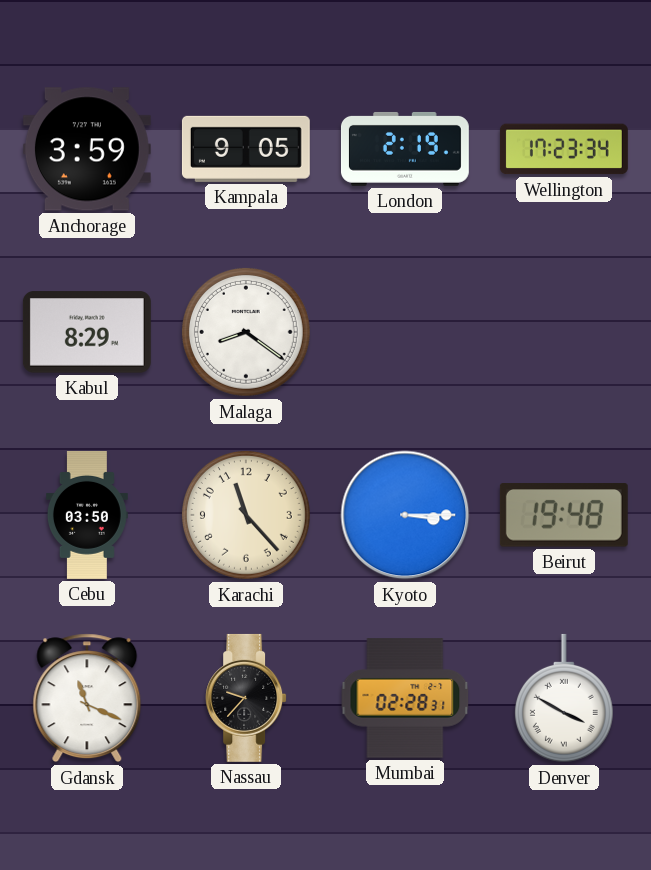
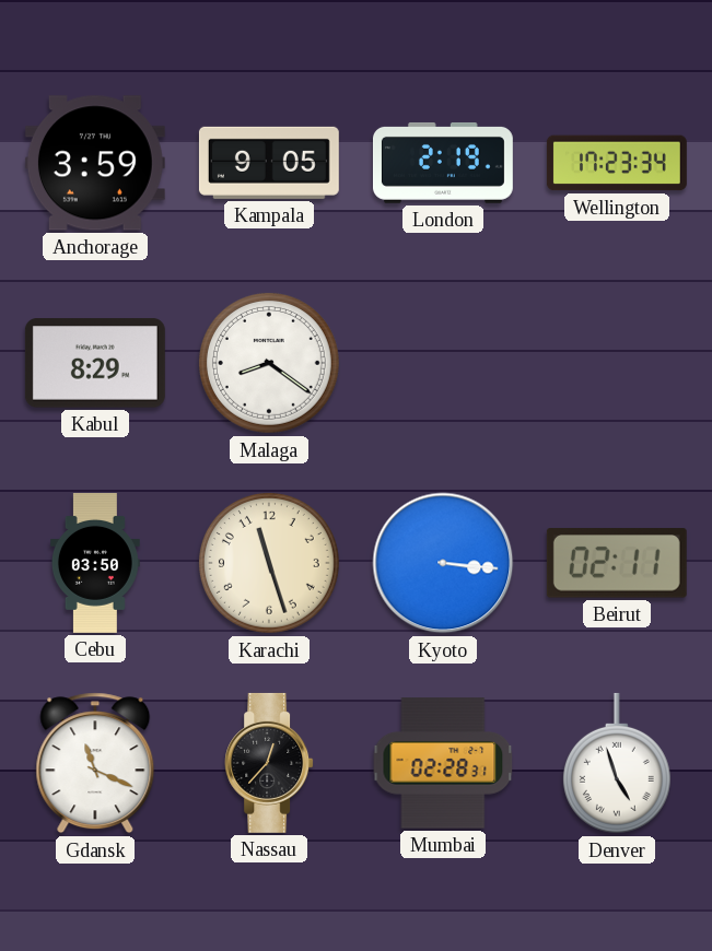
Karachi: 11:23 -> 11:27
Kyoto: 3:15 -> 3:16
Beirut: 19:48 -> 02:11
Nassau: 9:37 -> 12:37
Denver: 3:50 -> 4:57
